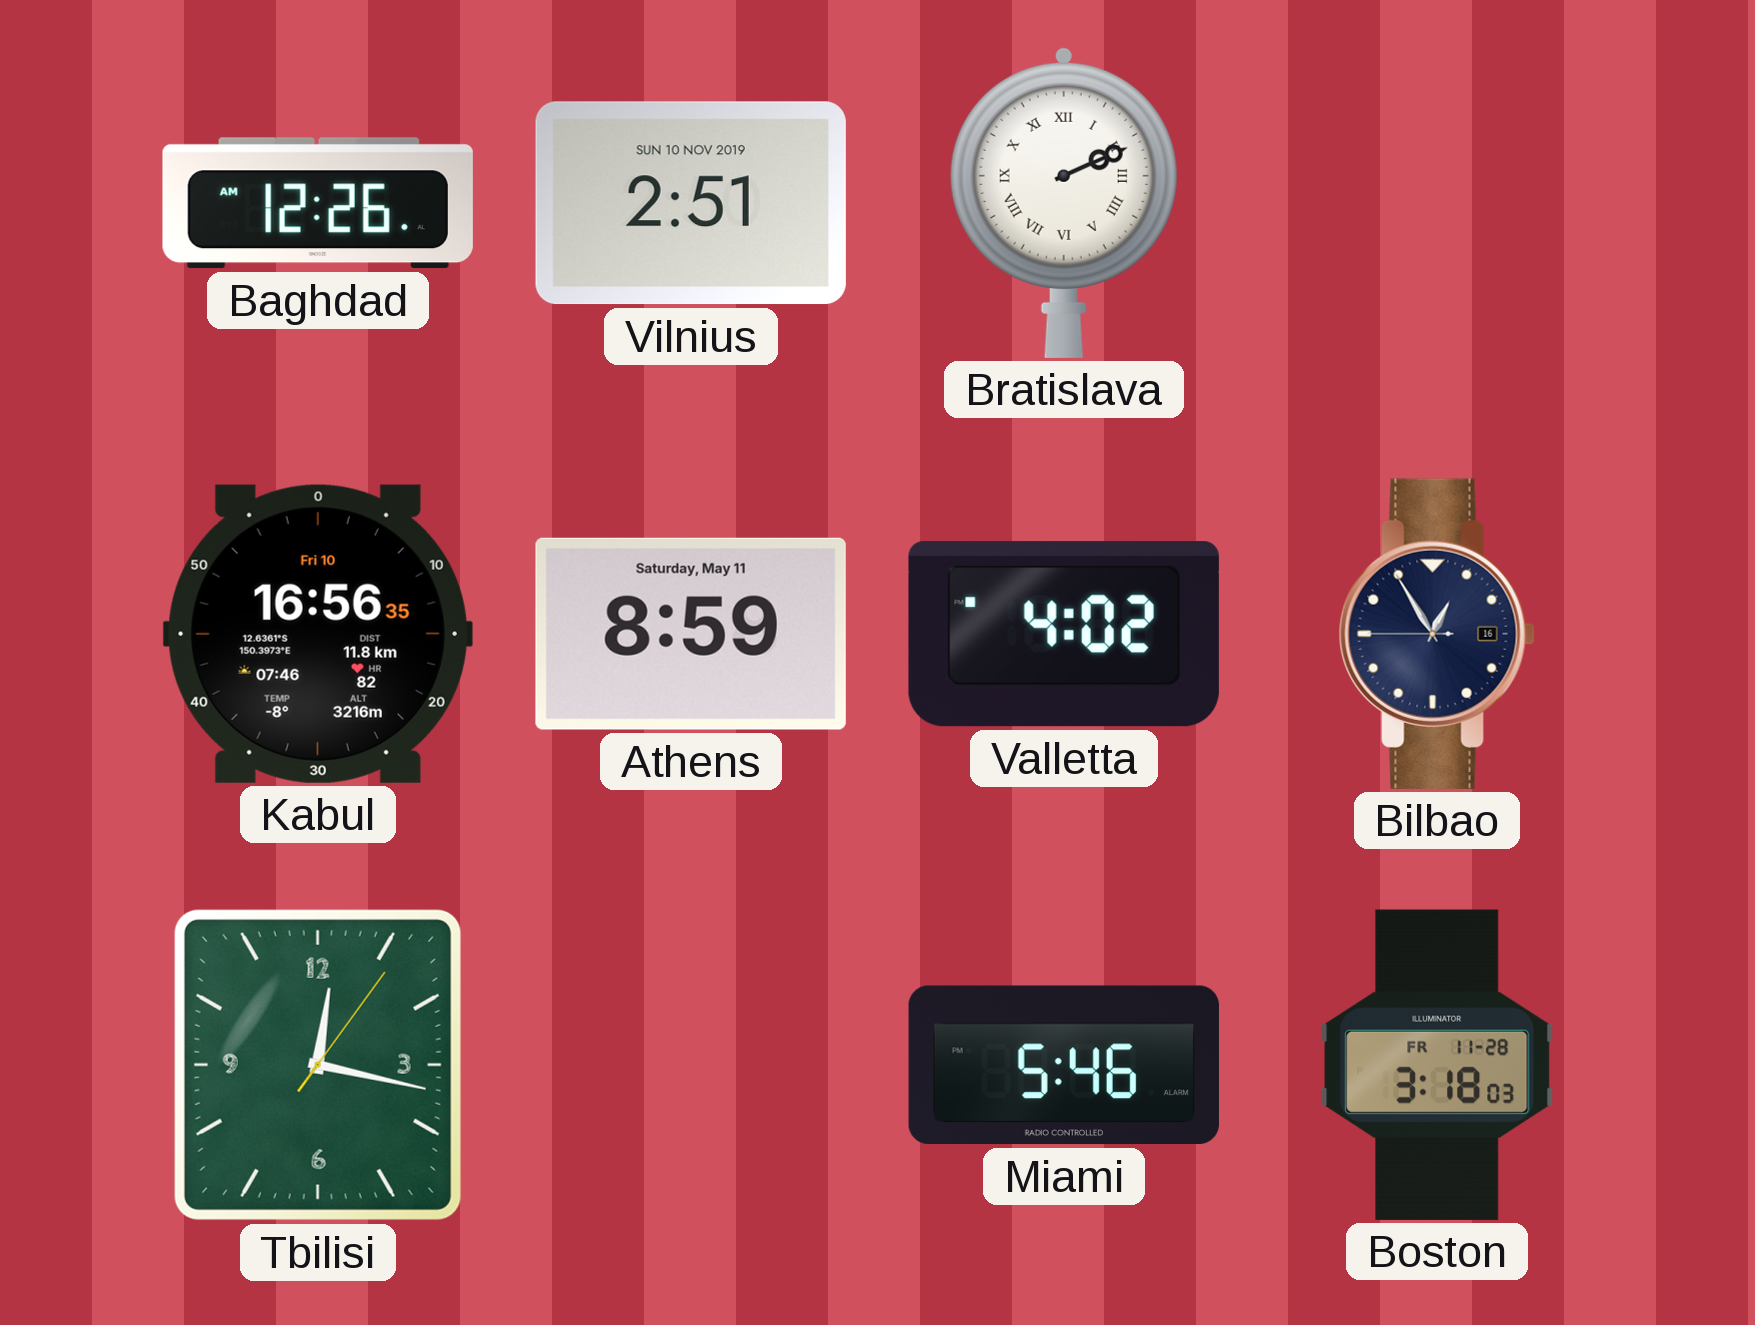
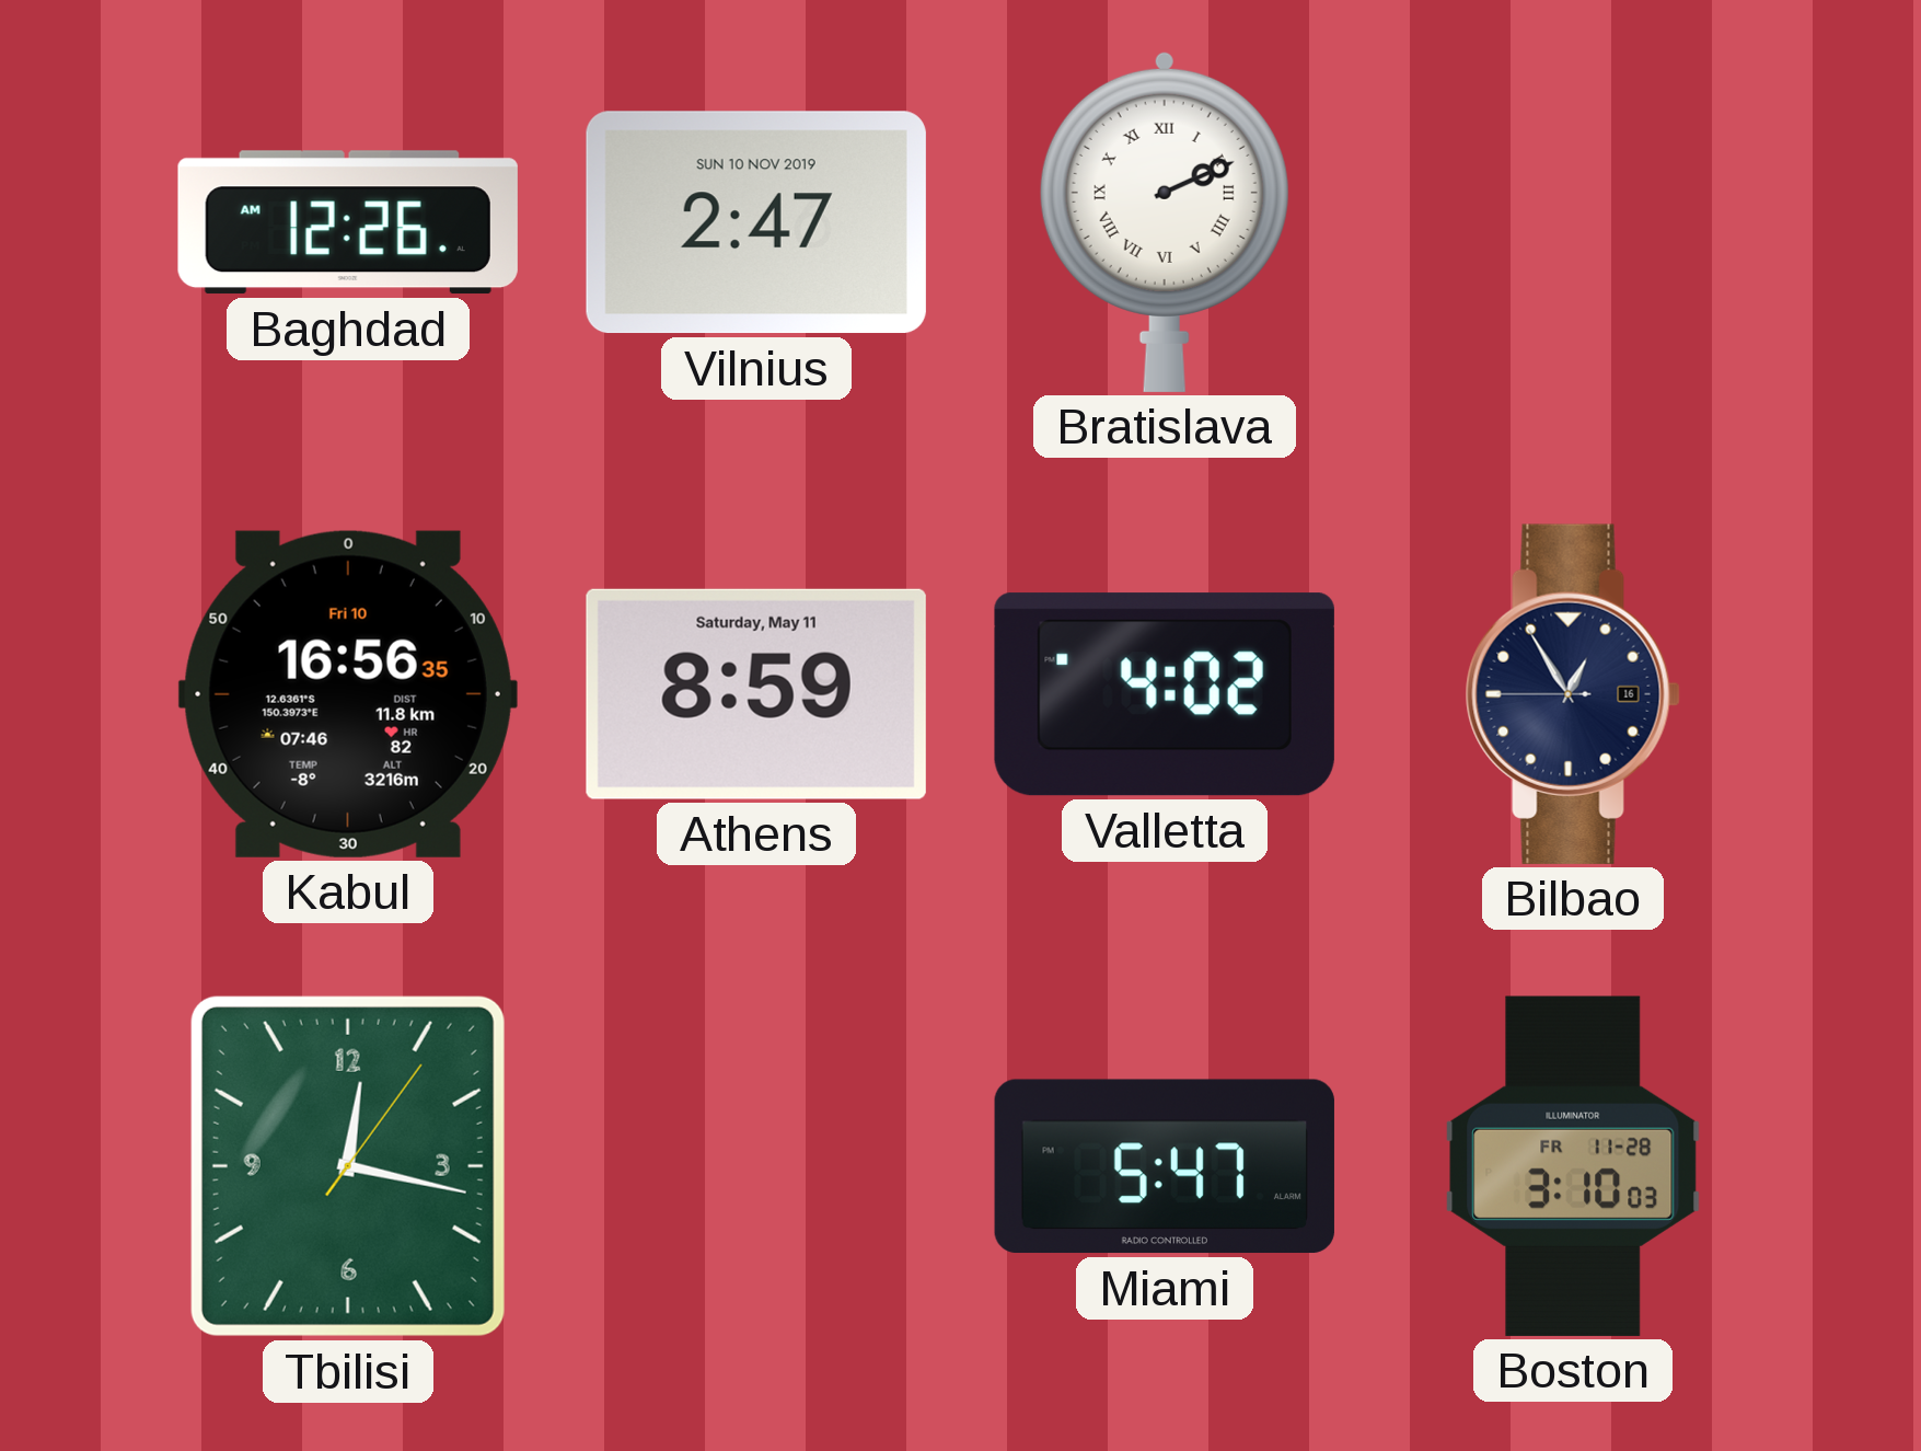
Vilnius: 2:51 -> 2:47
Miami: 5:46 -> 5:47
Boston: 3:18 -> 3:10
